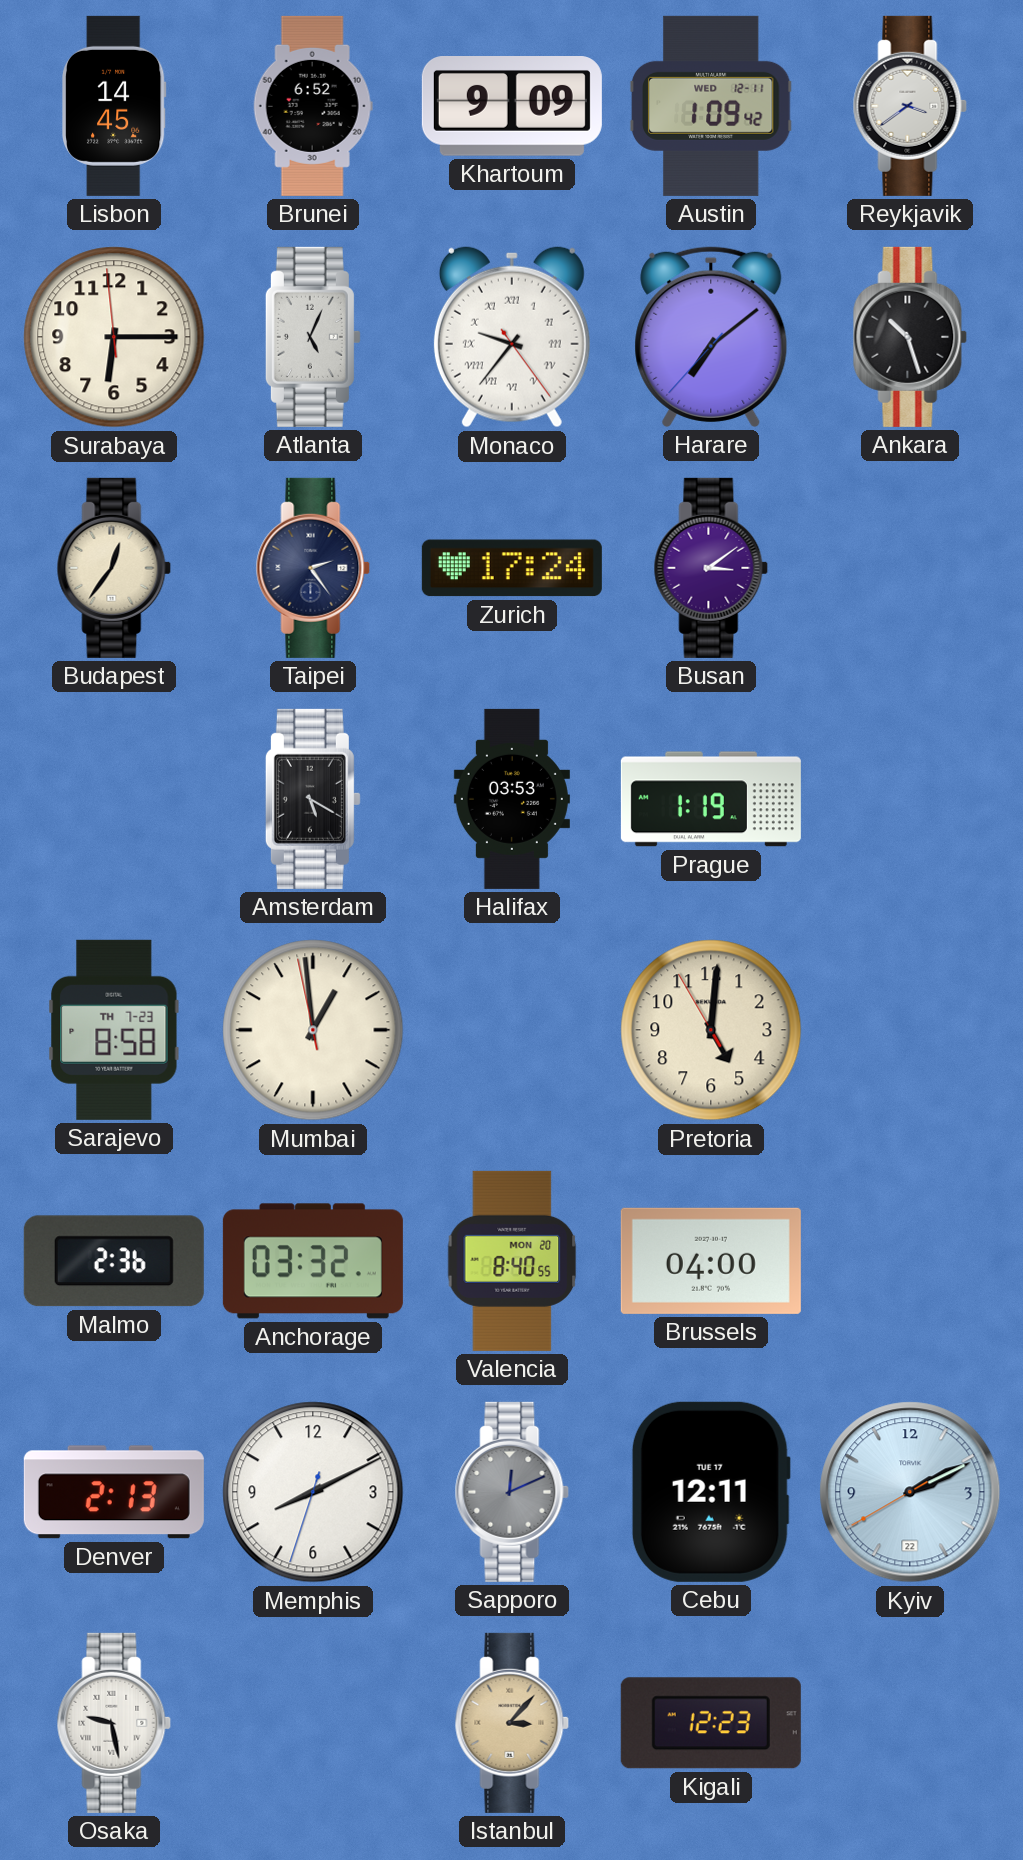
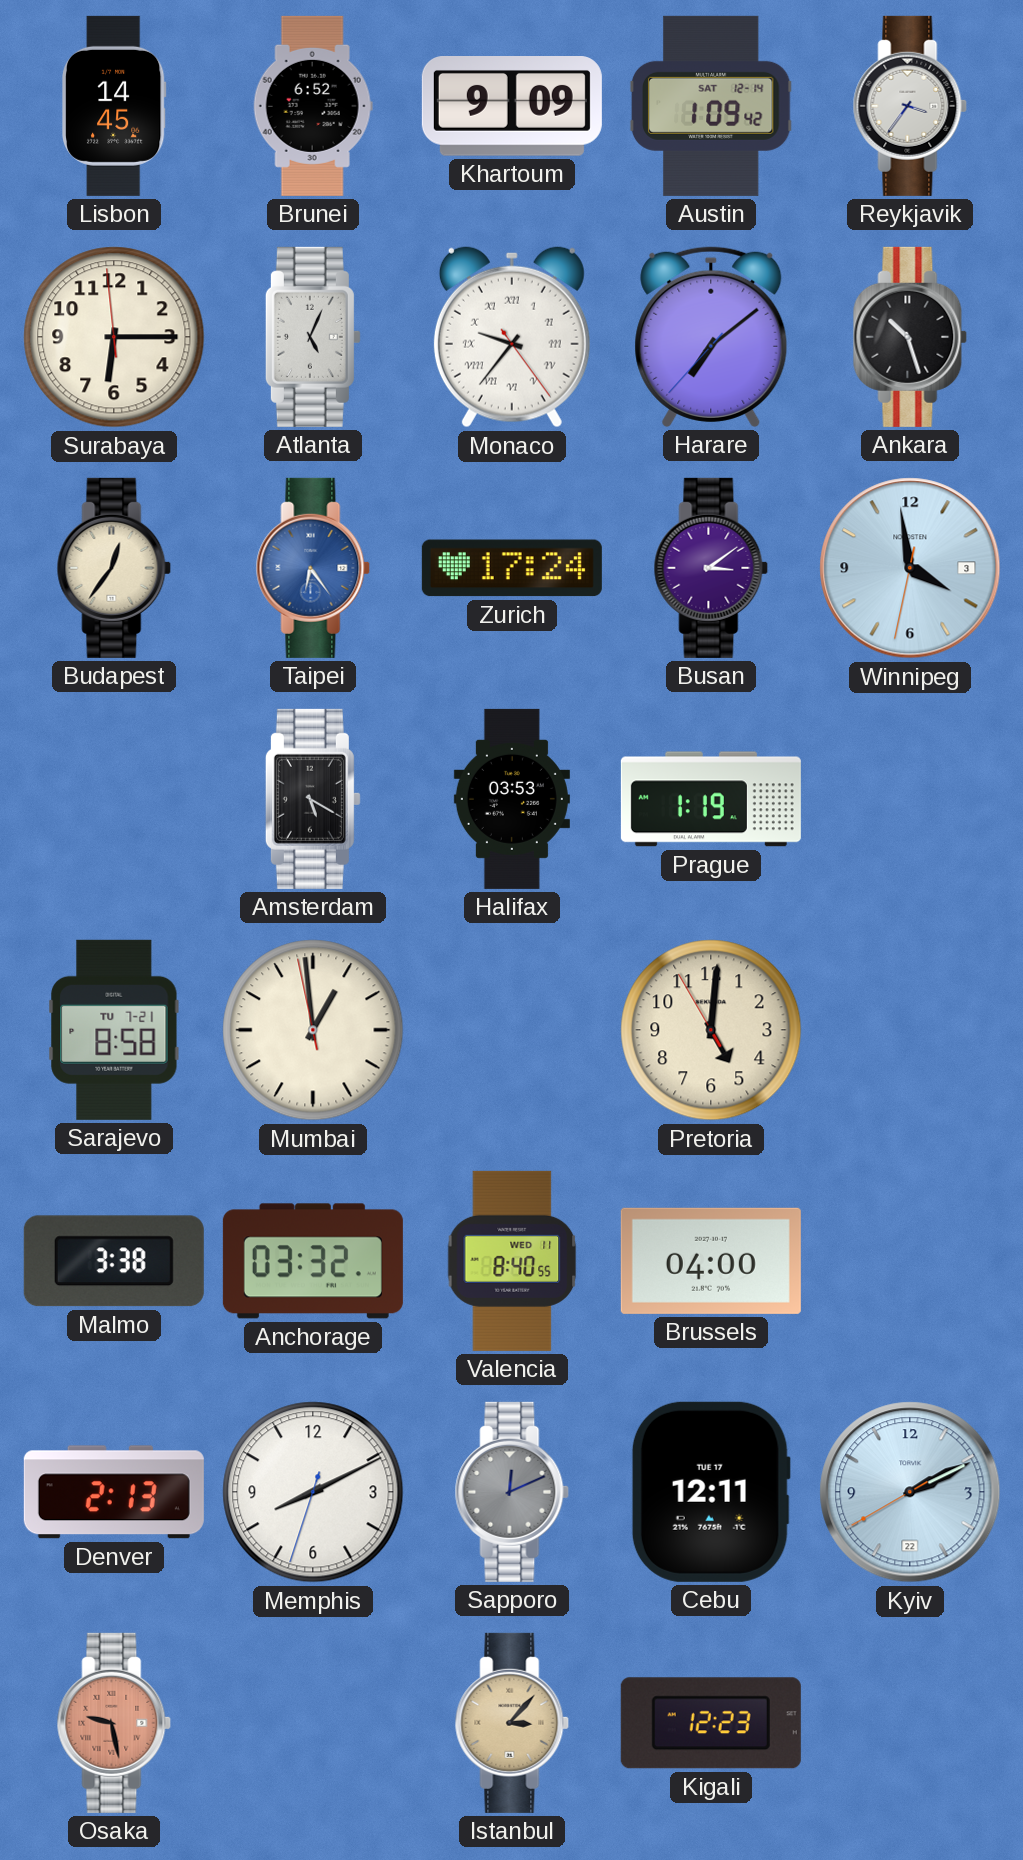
Austin date: WED 12-11 -> SAT 12-14
Reykjavik: 3:39 -> 3:36
Taipei: 2:24 -> 6:24
Taipei dial: navy -> blue
Winnipeg: none -> 3:58
Sarajevo date: TH 7-23 -> TU 7-21
Malmo: 2:36 -> 3:38
Valencia date: MON 20 -> WED 11
Osaka dial: white -> salmon
